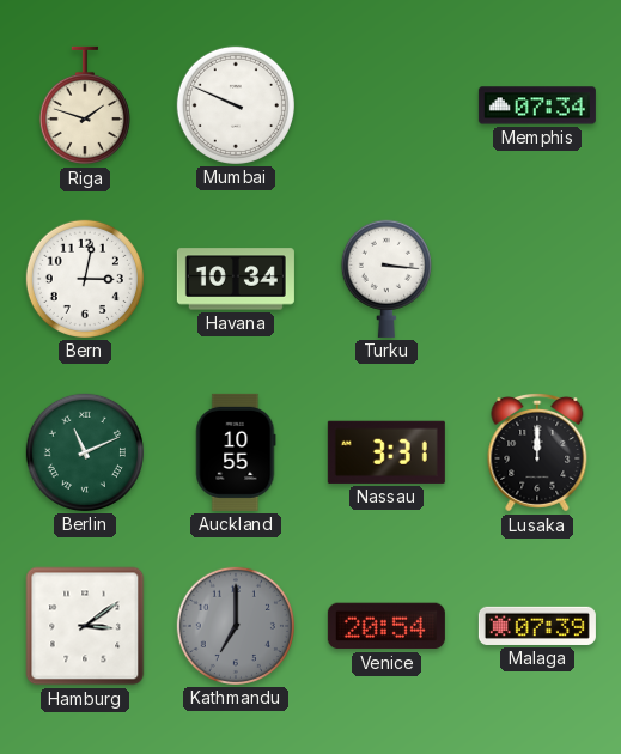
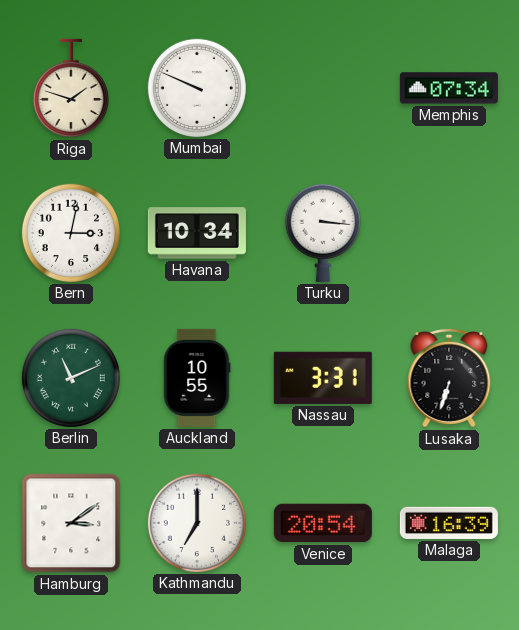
Lusaka: 12:00 -> 6:33
Kathmandu dial: grey -> white
Malaga: 07:39 -> 16:39
